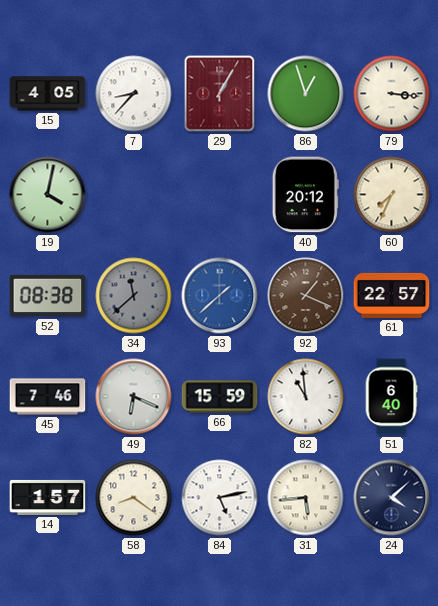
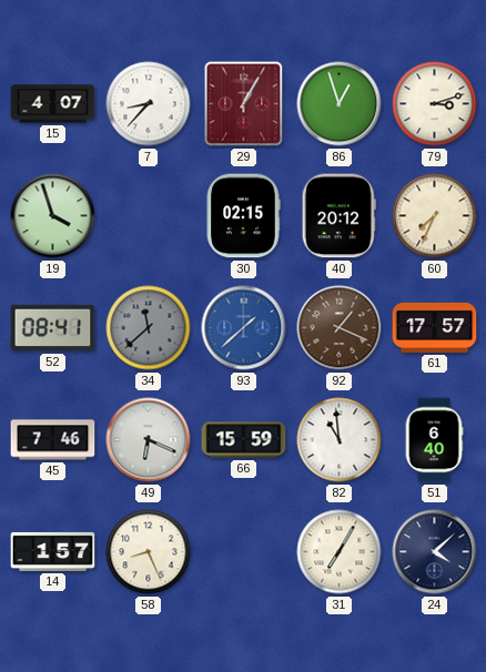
15: 4:05 -> 4:07
79: 3:16 -> 3:12
19: 4:02 -> 3:57
30: none -> 02:15
52: 08:38 -> 08:41
61: 22:57 -> 17:57
58: 8:21 -> 8:26
84: 5:13 -> none
31: 5:44 -> 7:05
